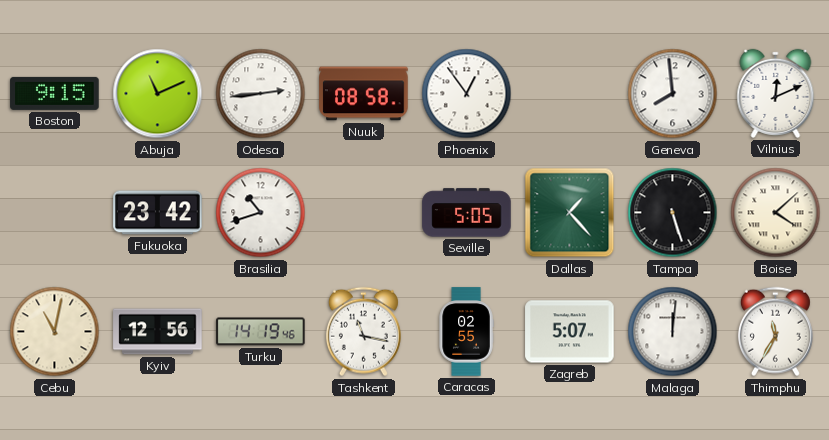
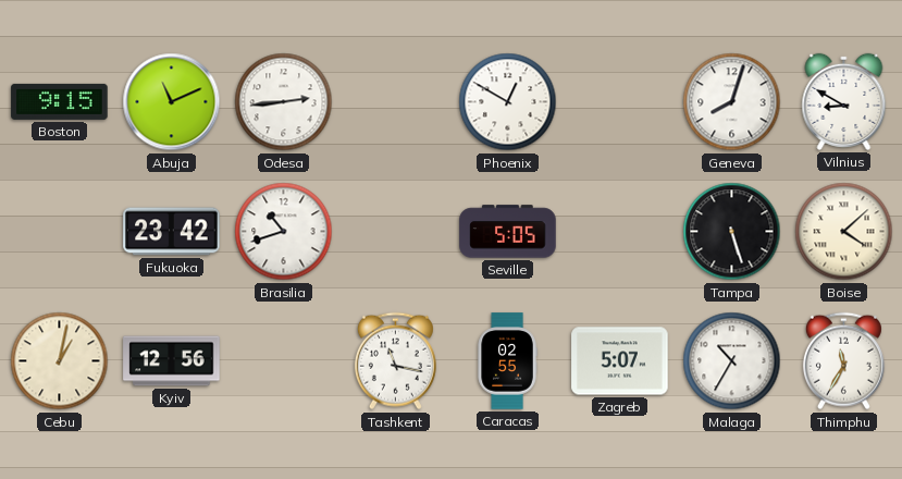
Nuuk: 08:58 -> none
Phoenix: 12:54 -> 12:50
Geneva: 7:59 -> 8:03
Vilnius: 12:11 -> 8:50
Dallas: 1:23 -> none
Cebu: 11:02 -> 1:02
Turku: 14:19 -> none
Malaga: 12:01 -> 10:35
